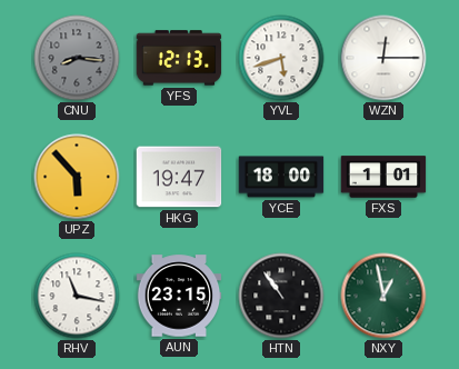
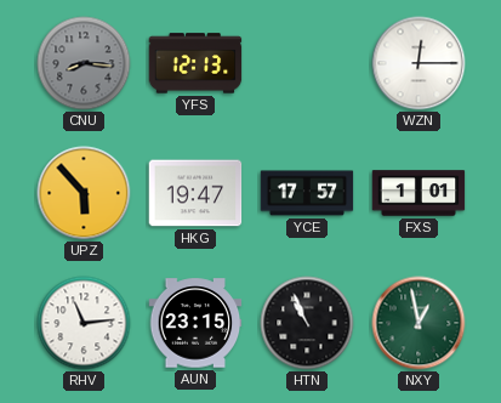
YVL: 5:42 -> none
YCE: 18:00 -> 17:57
RHV: 11:17 -> 11:14
HTN: 10:54 -> 10:56
